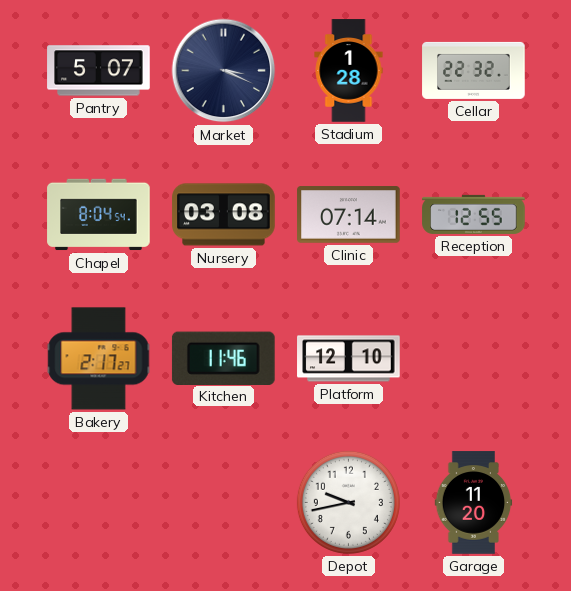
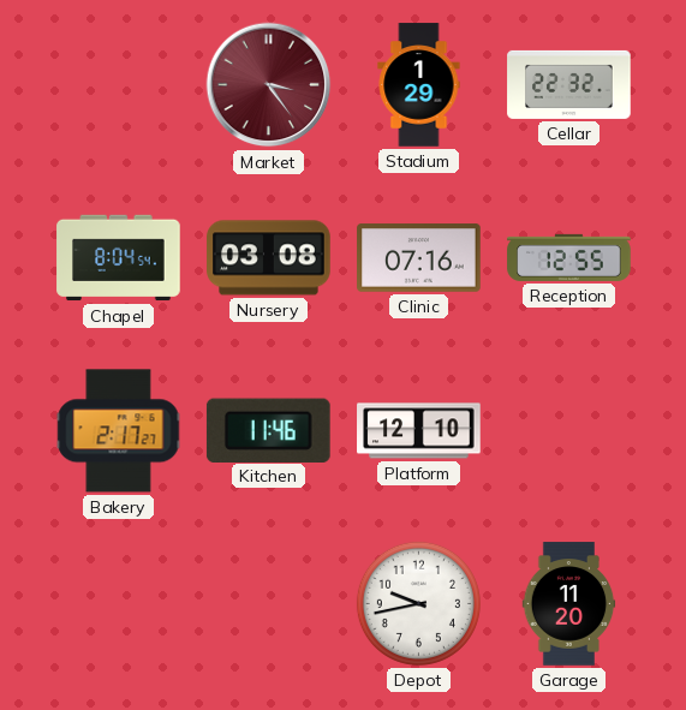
Pantry: 5:07 -> none
Market: 3:19 -> 3:24
Market dial: navy -> burgundy
Stadium: 1:28 -> 1:29
Clinic: 07:14 -> 07:16
